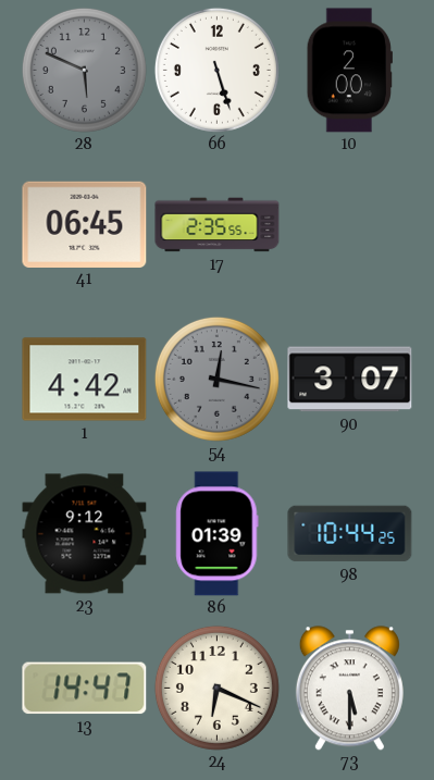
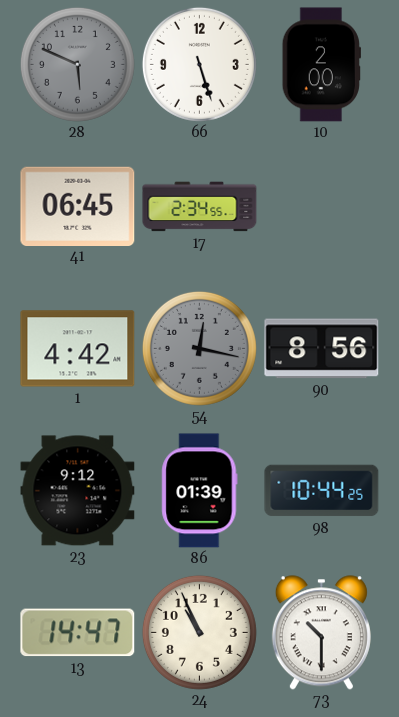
17: 2:35 -> 2:34
90: 3:07 -> 8:56
24: 6:19 -> 10:56
73: 5:30 -> 10:30
